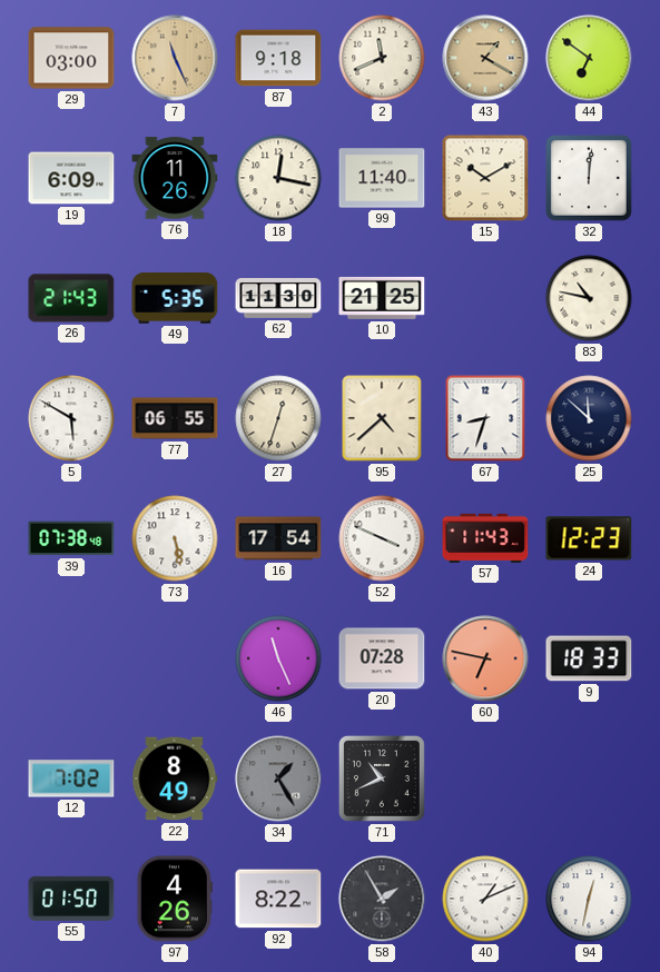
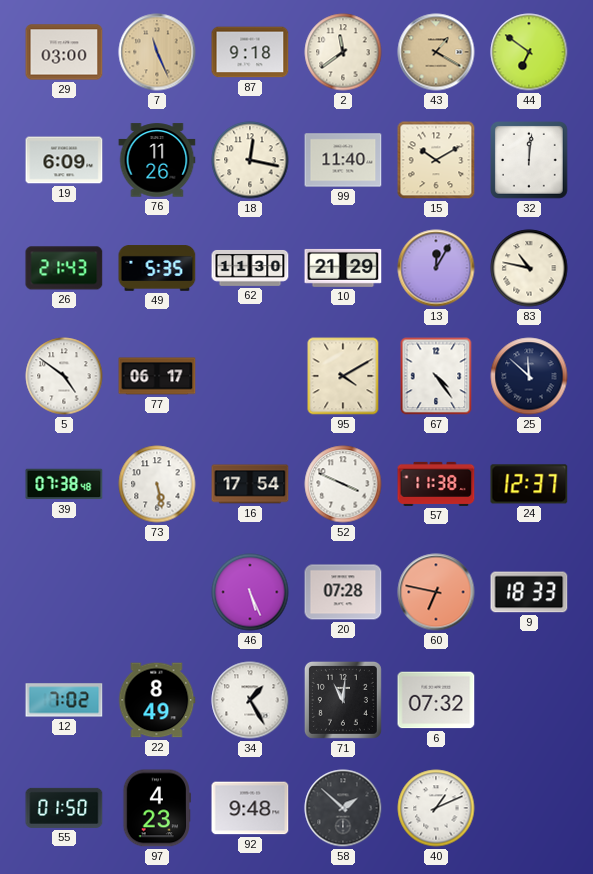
2: 11:41 -> 11:39
10: 21:25 -> 21:29
13: none -> 12:05
5: 5:50 -> 4:51
77: 06:55 -> 06:17
27: 12:33 -> none
95: 4:38 -> 4:10
67: 8:33 -> 4:24
57: 11:43 -> 11:38
24: 12:23 -> 12:37
46: 11:26 -> 5:26
34 dial: grey -> white
71: 10:41 -> 11:01
6: none -> 07:32
97: 4:26 -> 4:23
92: 8:22 -> 9:48
58: 1:55 -> 1:52
94: 12:32 -> none
